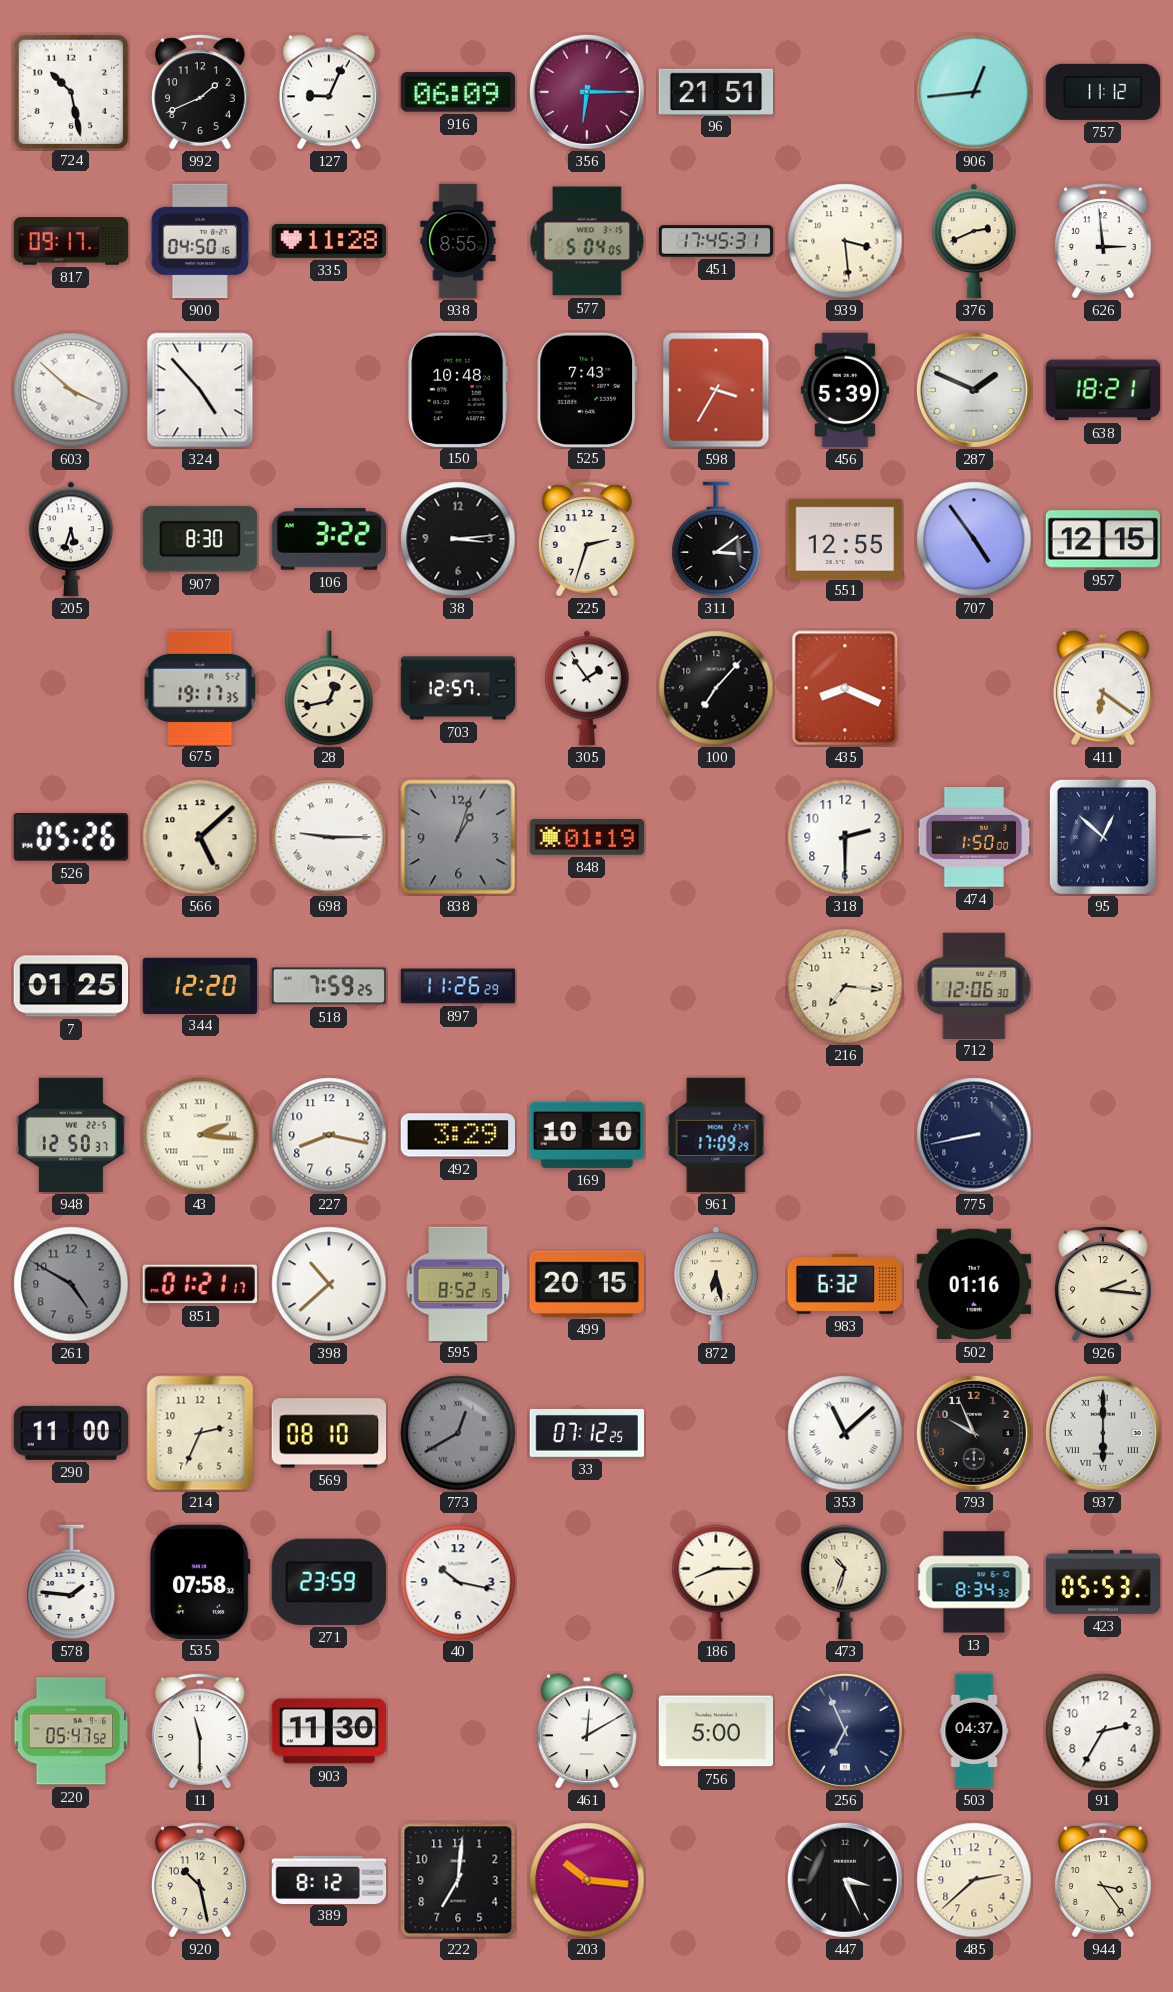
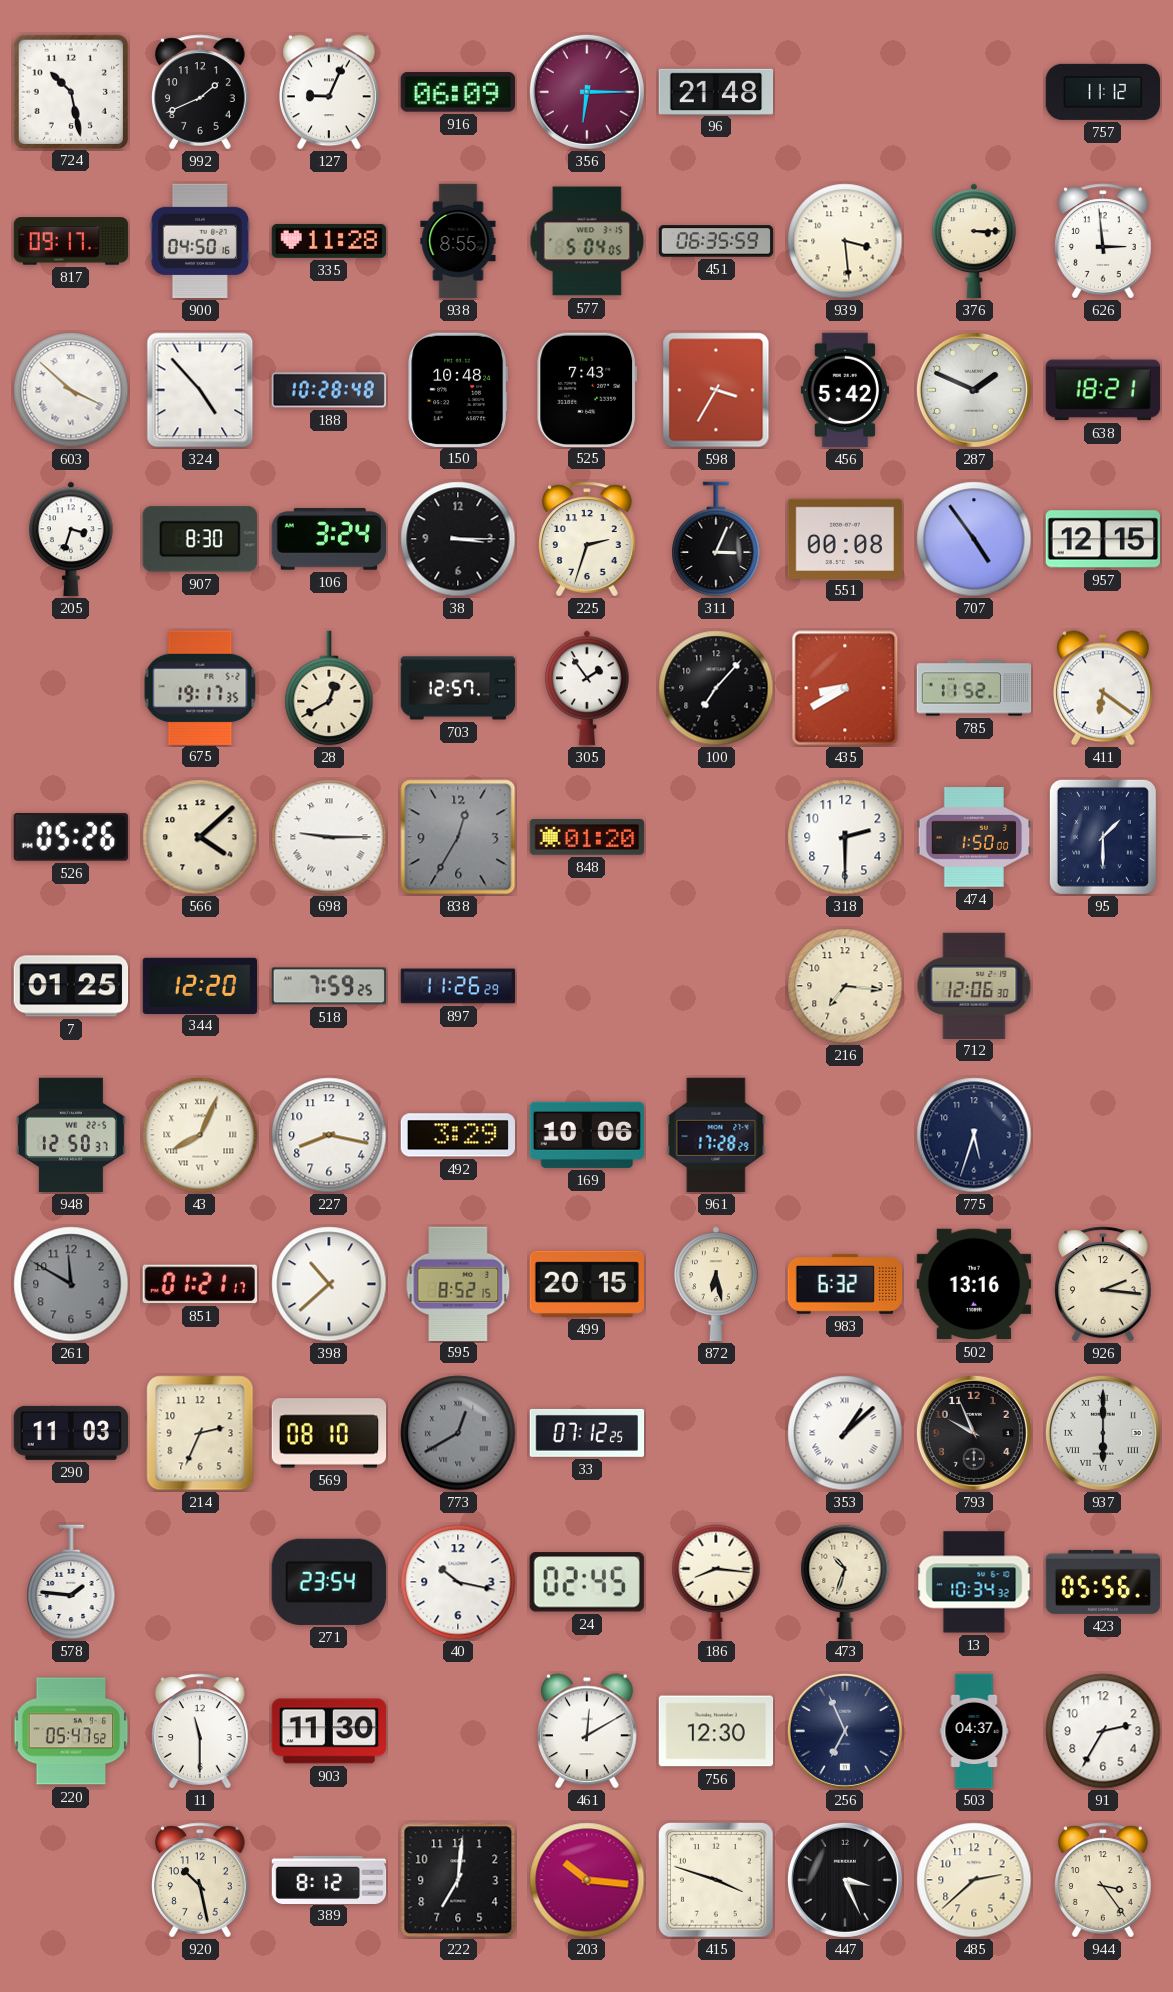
96: 21:51 -> 21:48
906: 12:44 -> none
451: 17:45 -> 06:35
376: 2:41 -> 3:15
188: none -> 10:28
456: 5:39 -> 5:42
205: 5:33 -> 3:33
106: 3:22 -> 3:24
38: 3:14 -> 3:15
311: 3:09 -> 3:04
551: 12:55 -> 00:08
28: 12:43 -> 12:40
435: 8:19 -> 8:40
785: none -> 11:52
566: 5:08 -> 4:08
838: 1:03 -> 12:35
848: 01:19 -> 01:20
95: 12:52 -> 1:30
43: 2:16 -> 8:04
169: 10:10 -> 10:06
961: 17:09 -> 17:28
775: 8:43 -> 5:33
261: 4:50 -> 11:50
502: 01:16 -> 13:16
290: 11:00 -> 11:03
353: 11:08 -> 1:08
535: 07:58 -> none
271: 23:59 -> 23:54
24: none -> 02:45
186: 8:15 -> 8:16
13: 8:34 -> 10:34
423: 05:53 -> 05:56
756: 5:00 -> 12:30
415: none -> 3:48
